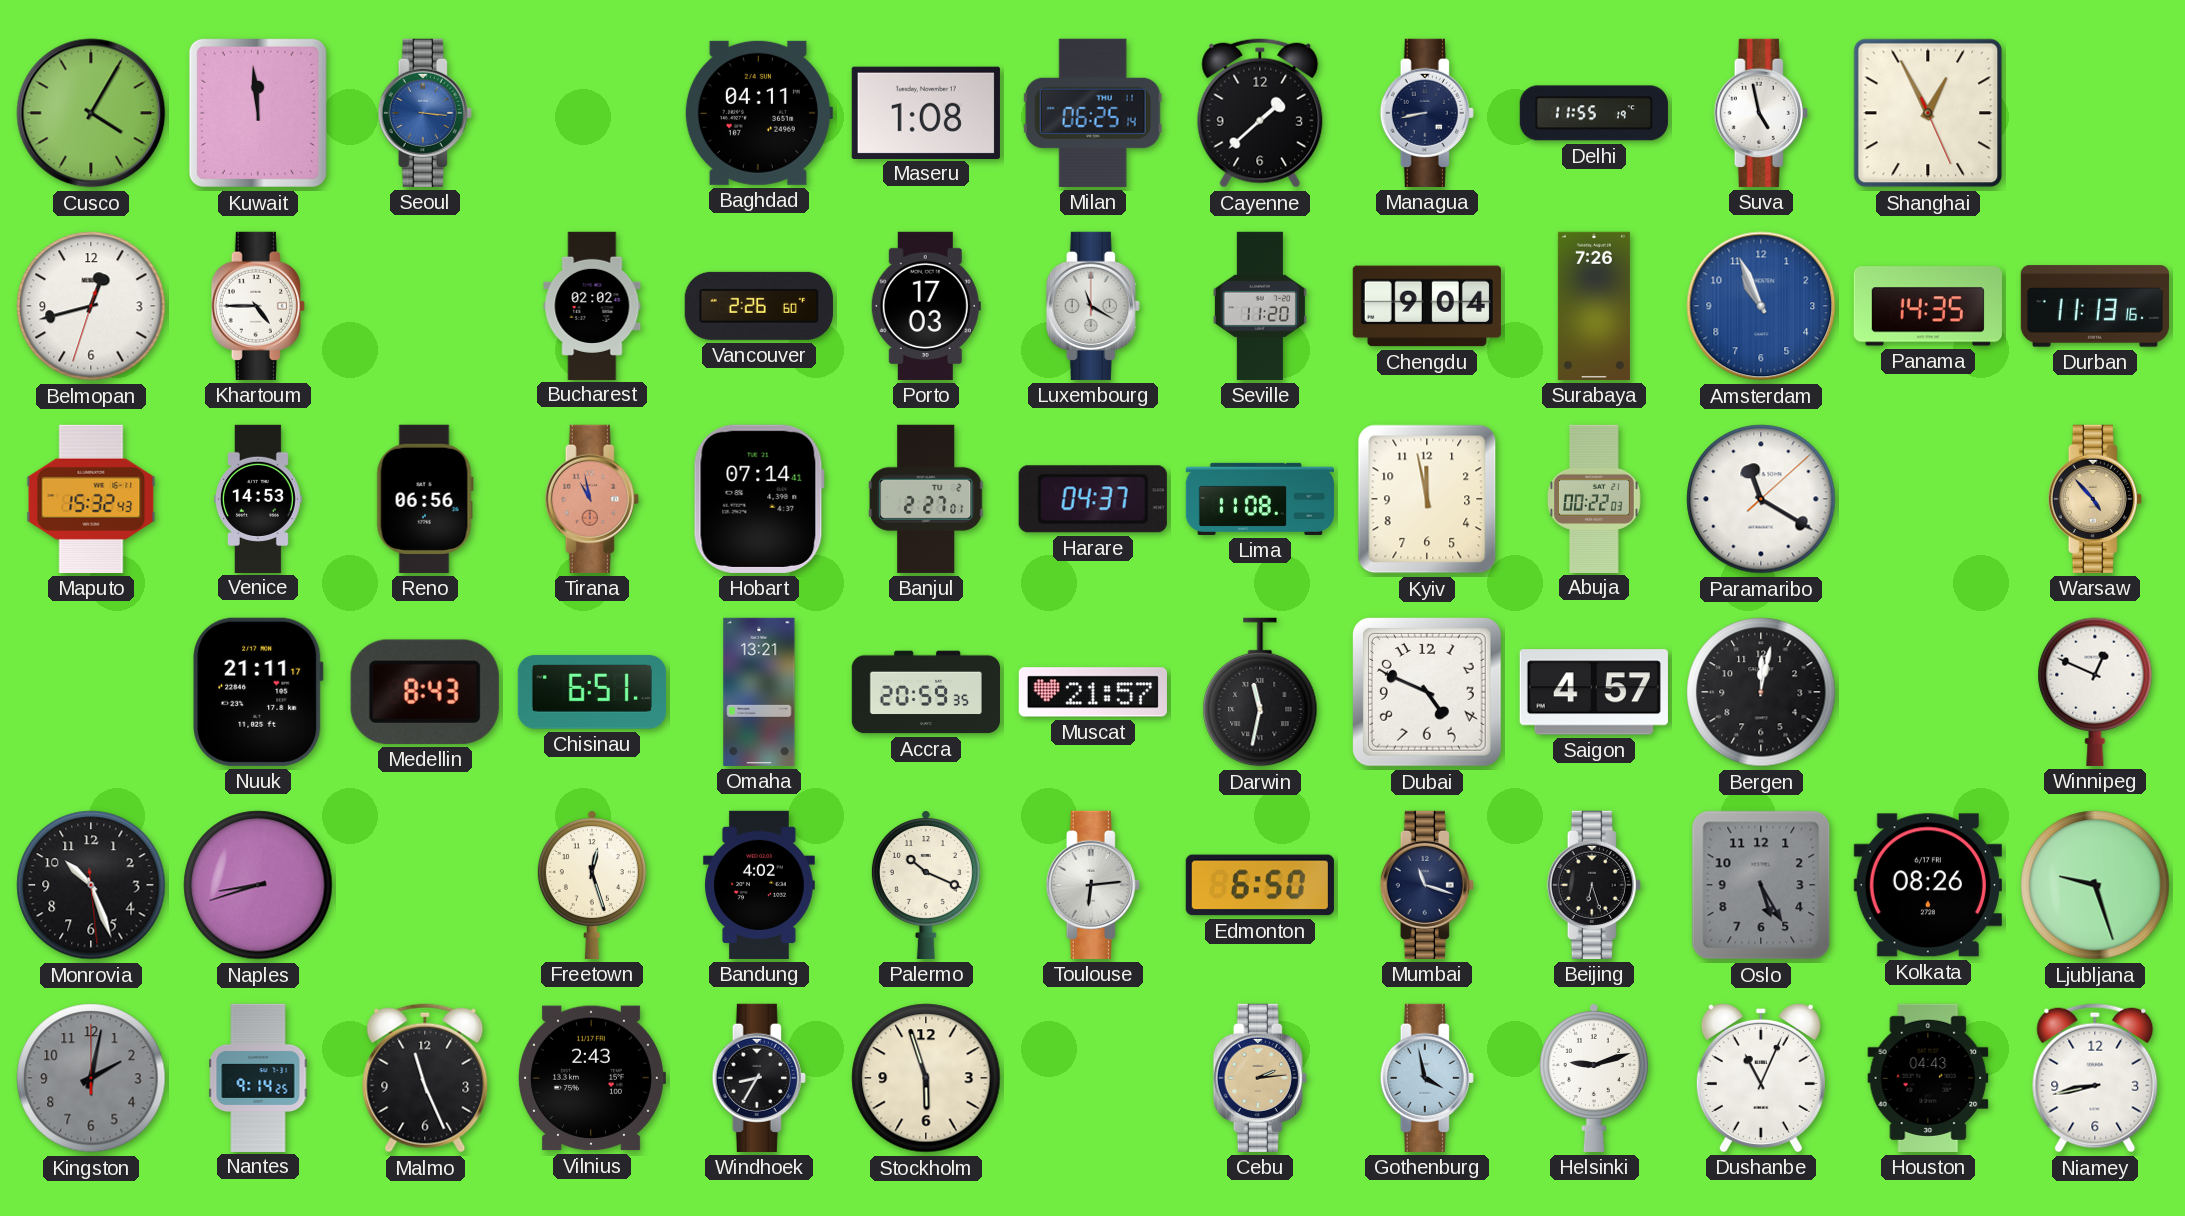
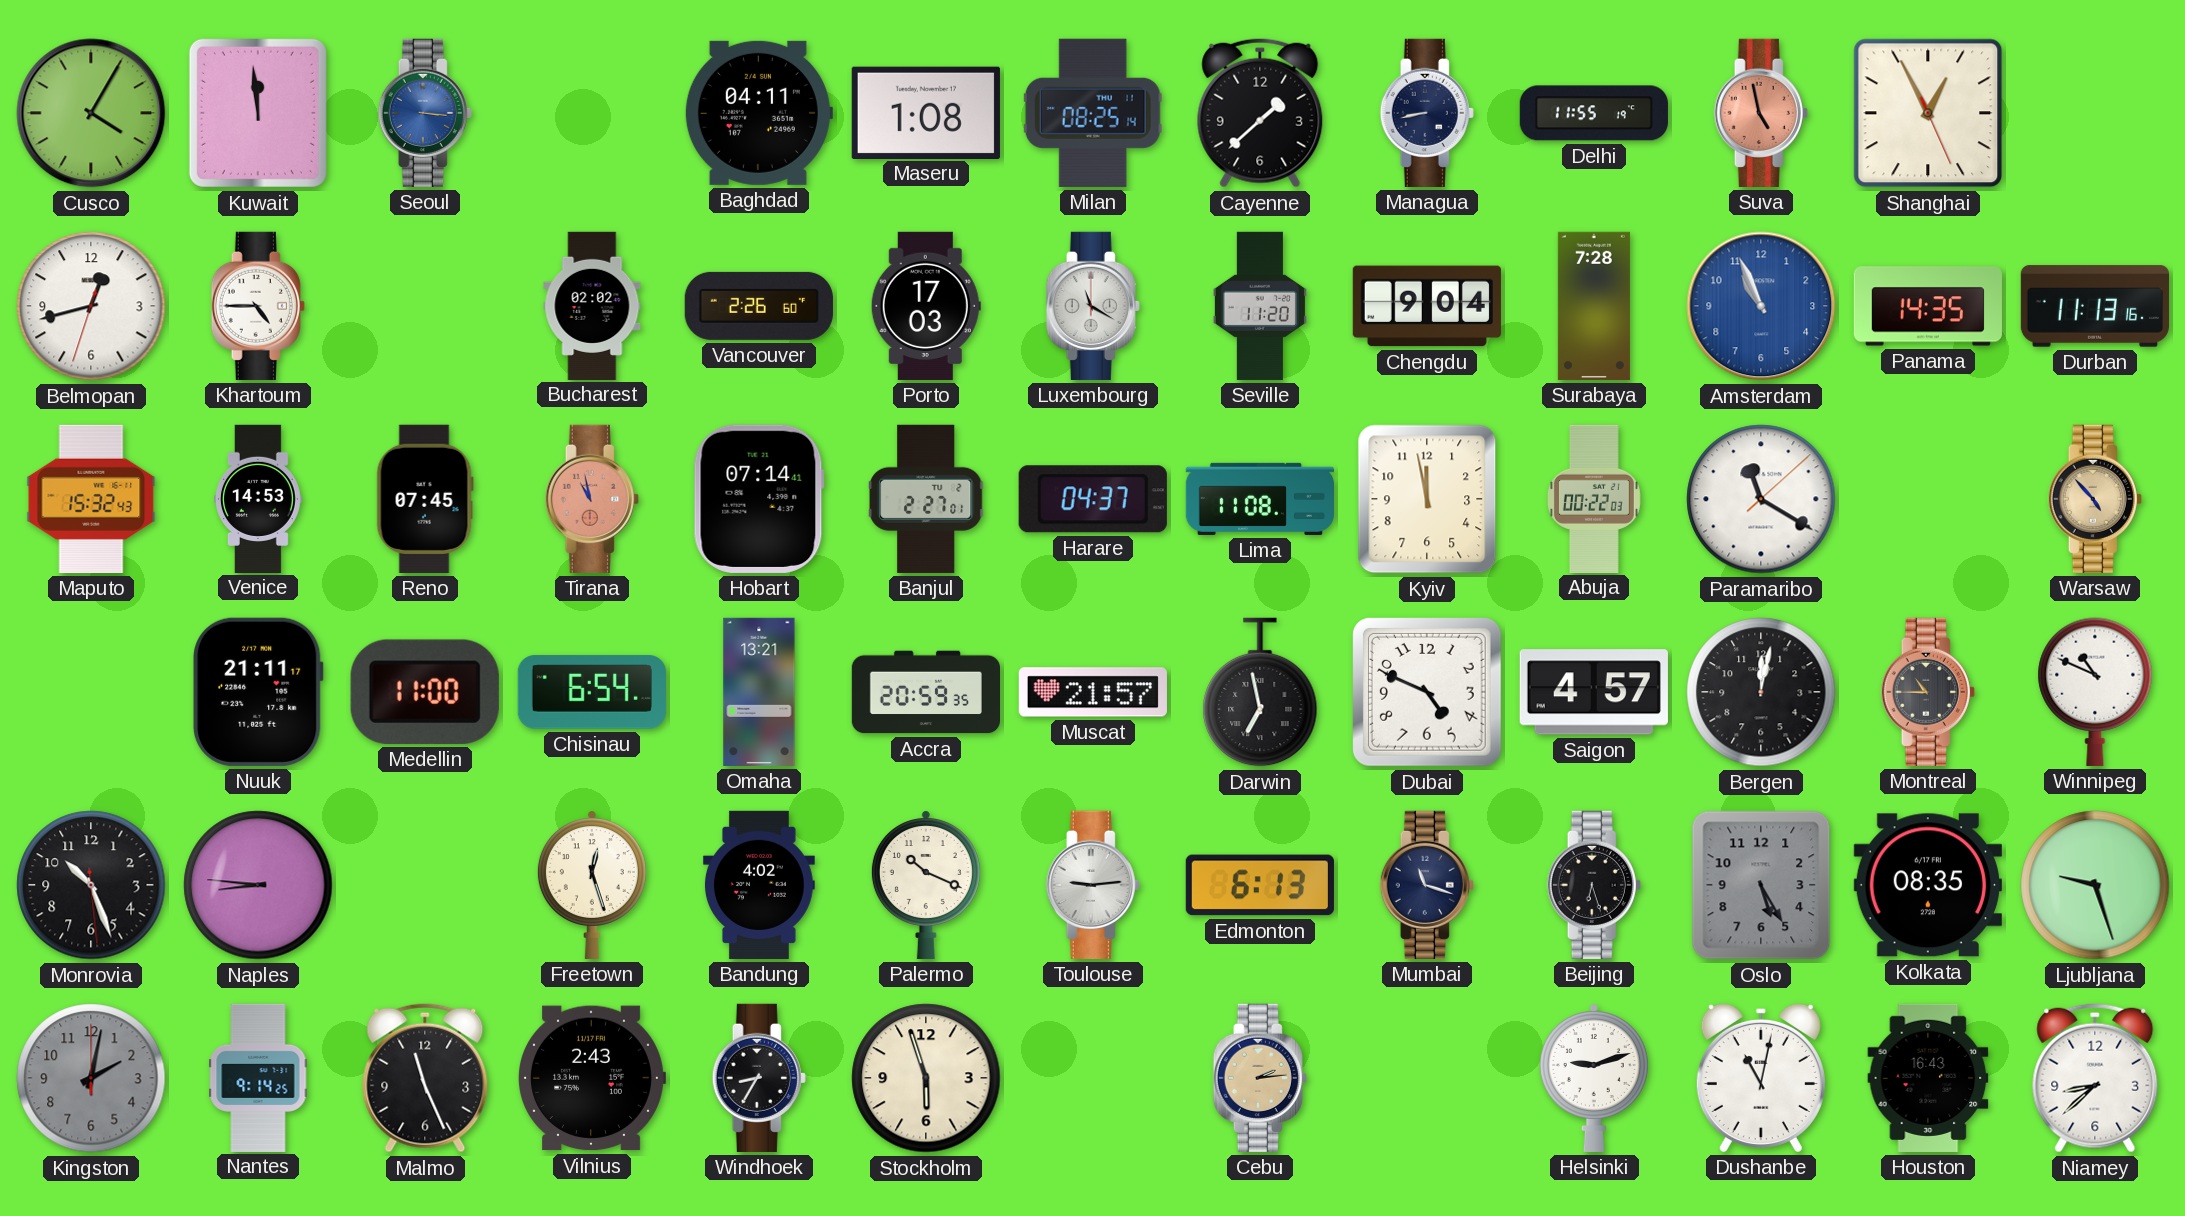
Milan: 06:25 -> 08:25
Suva dial: white -> salmon
Surabaya: 7:26 -> 7:28
Reno: 06:56 -> 07:45
Medellin: 8:43 -> 11:00
Chisinau: 6:51 -> 6:54
Darwin: 11:32 -> 6:58
Montreal: none -> 10:45
Winnipeg: 12:49 -> 10:49
Naples: 8:42 -> 8:46
Toulouse: 6:14 -> 9:14
Edmonton: 6:50 -> 6:13
Kolkata: 08:26 -> 08:35
Gothenburg: 3:58 -> none
Dushanbe: 11:04 -> 11:02
Houston: 04:43 -> 16:43
Niamey: 8:43 -> 8:38
